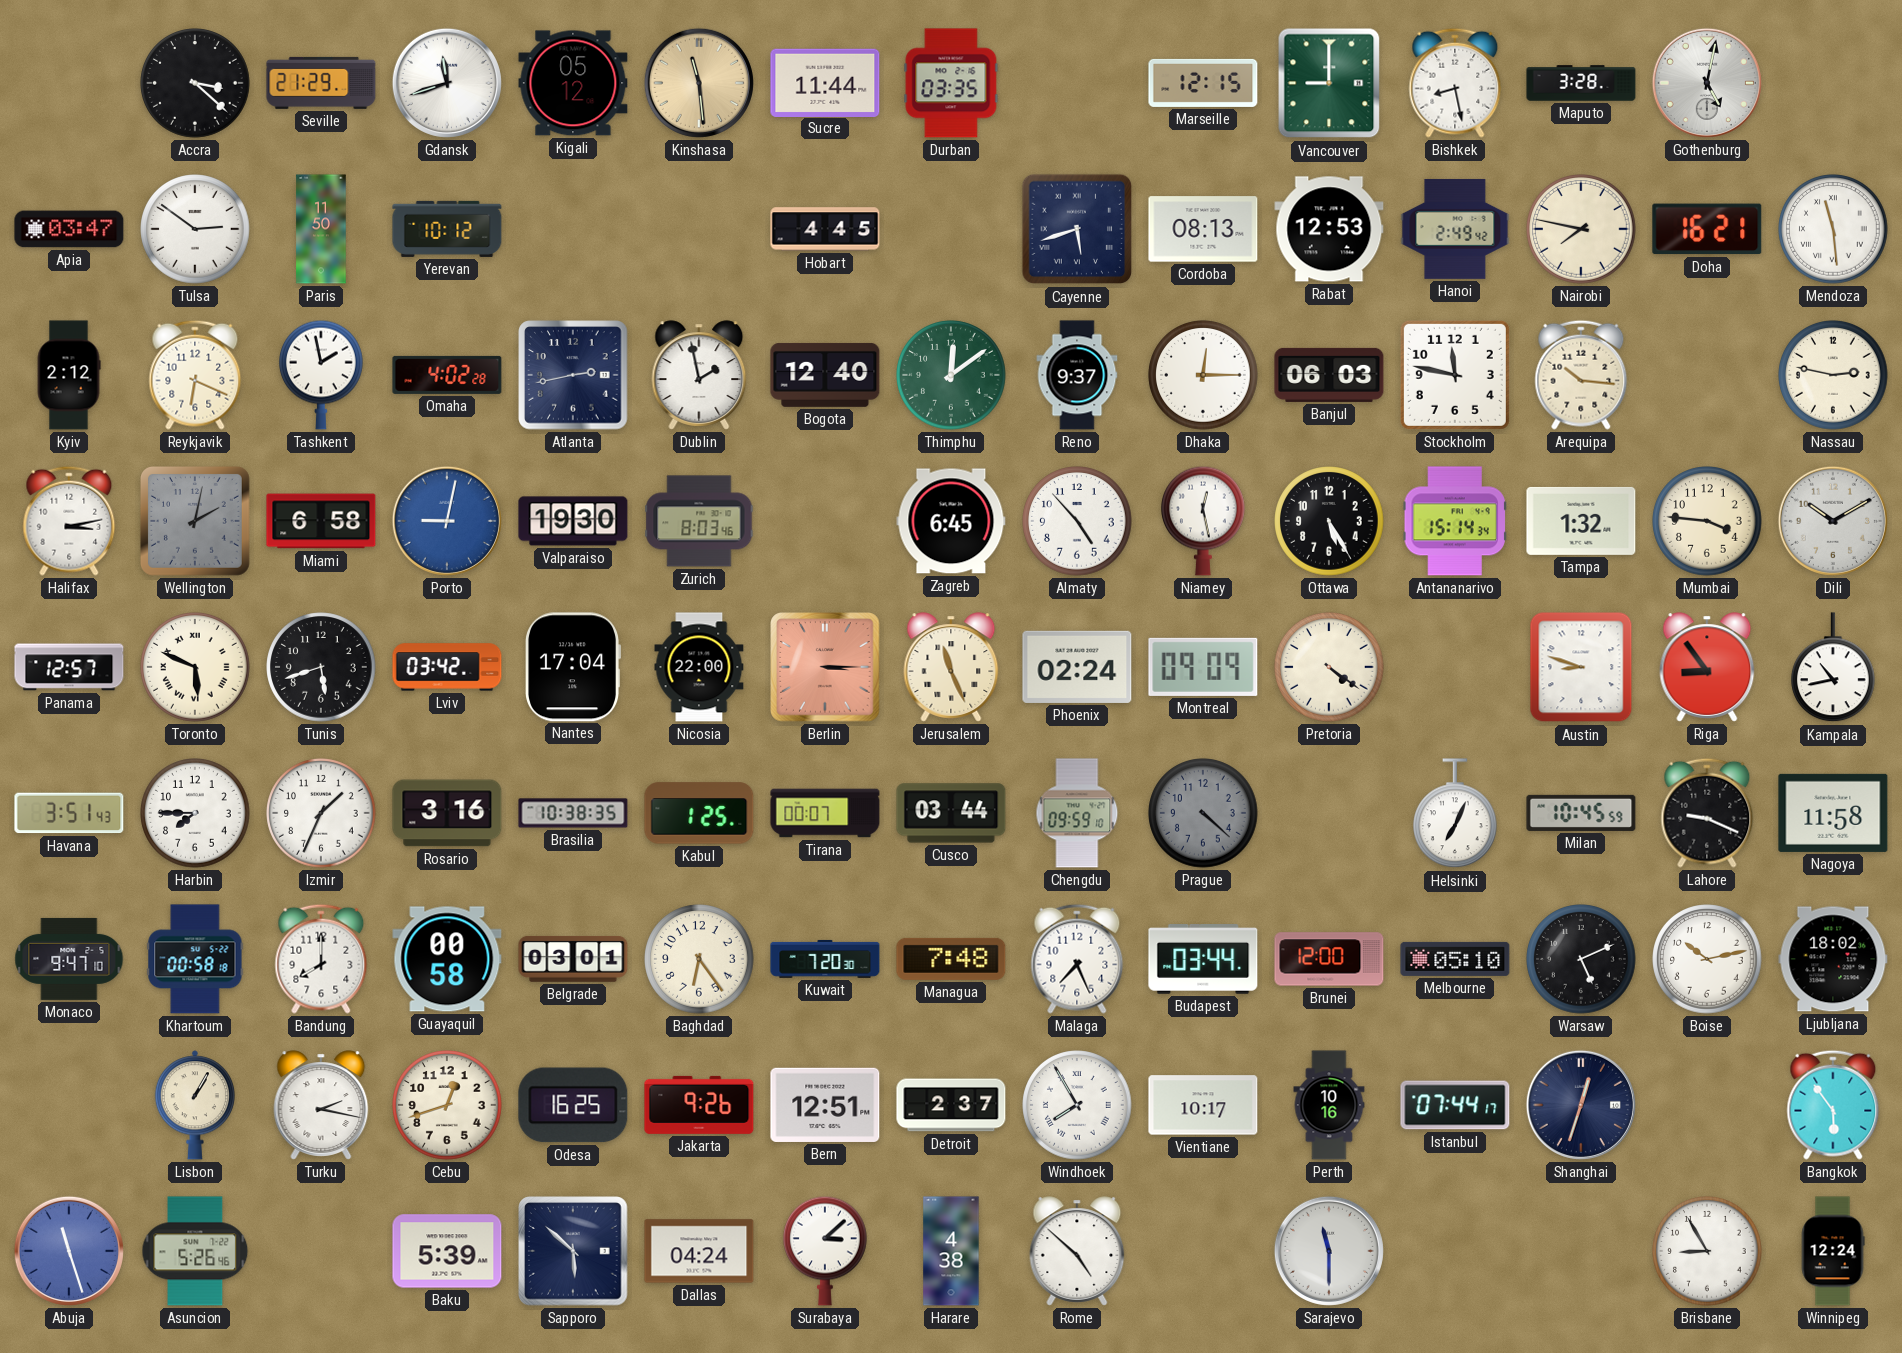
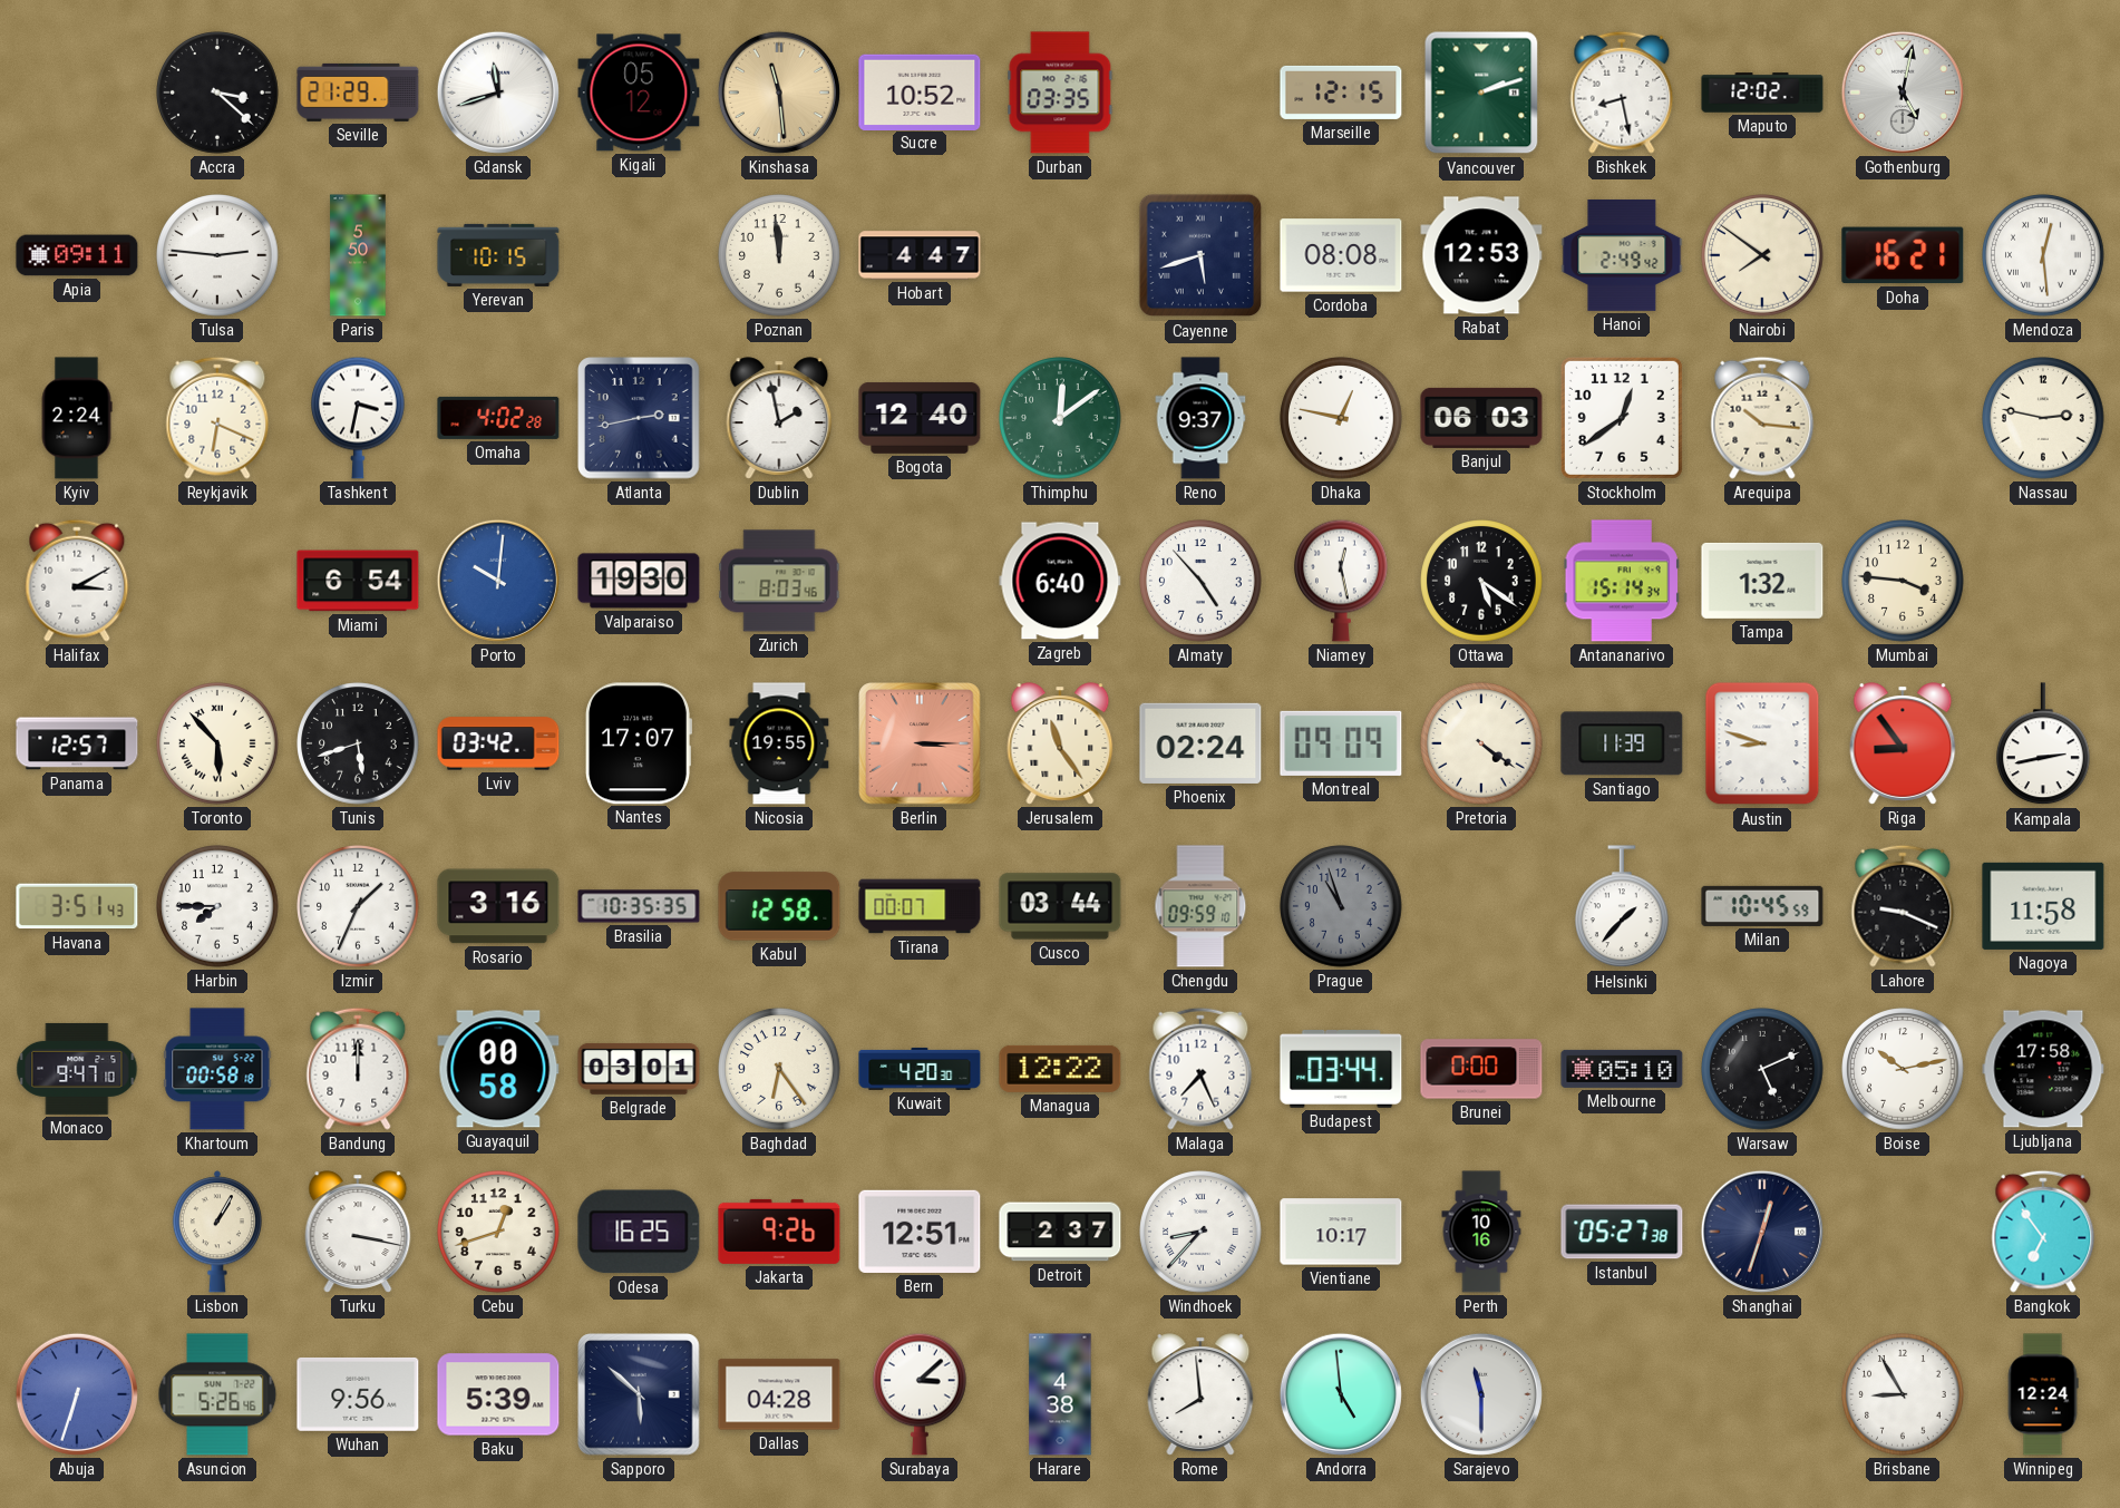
Sucre: 11:44 -> 10:52
Vancouver: 9:00 -> 2:12
Maputo: 3:28 -> 12:02
Apia: 03:47 -> 09:11
Tulsa: 2:51 -> 2:46
Paris: 11:50 -> 5:50
Yerevan: 10:12 -> 10:15
Poznan: none -> 11:59
Hobart: 4:45 -> 4:47
Cordoba: 08:13 -> 08:08
Nairobi: 7:47 -> 7:51
Mendoza: 11:29 -> 12:29
Kyiv: 2:12 -> 2:24
Tashkent: 1:58 -> 3:32
Dhaka: 12:15 -> 12:47
Stockholm: 11:47 -> 12:39
Halifax: 3:13 -> 3:10
Wellington: 2:02 -> none
Miami: 6:58 -> 6:54
Porto: 9:02 -> 10:01
Zagreb: 6:45 -> 6:40
Ottawa: 5:25 -> 5:21
Dili: 10:10 -> none
Toronto: 5:49 -> 5:53
Nantes: 17:04 -> 17:07
Nicosia: 22:00 -> 19:55
Jerusalem: 11:26 -> 11:24
Santiago: none -> 11:39
Kampala: 10:43 -> 2:43
Brasilia: 10:38 -> 10:35
Kabul: 1:25 -> 12:58
Prague: 4:22 -> 10:57
Helsinki: 7:04 -> 1:37
Bandung: 8:00 -> 12:00
Kuwait: 7:20 -> 4:20
Managua: 7:48 -> 12:22
Brunei: 12:00 -> 0:00
Ljubljana: 18:02 -> 17:58
Turku: 2:17 -> 3:17
Windhoek: 7:55 -> 8:37
Istanbul: 07:44 -> 05:27
Bangkok: 5:54 -> 6:54
Abuja: 11:27 -> 6:33
Wuhan: none -> 9:56
Dallas: 04:24 -> 04:28
Rome: 4:52 -> 7:59
Andorra: none -> 4:59
